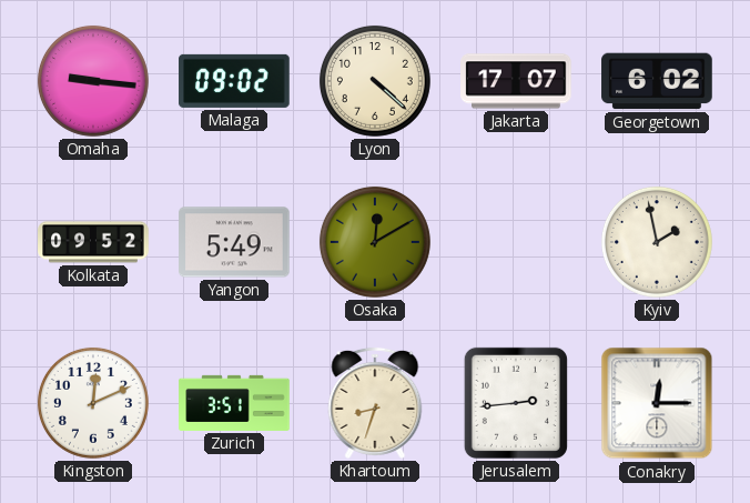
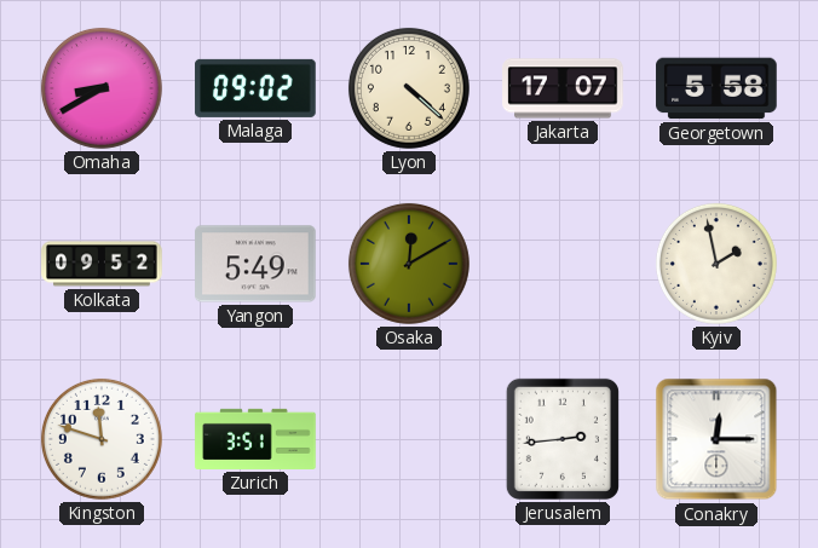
Omaha: 9:16 -> 8:40
Georgetown: 6:02 -> 5:58
Kingston: 12:11 -> 11:48
Khartoum: 8:33 -> none
